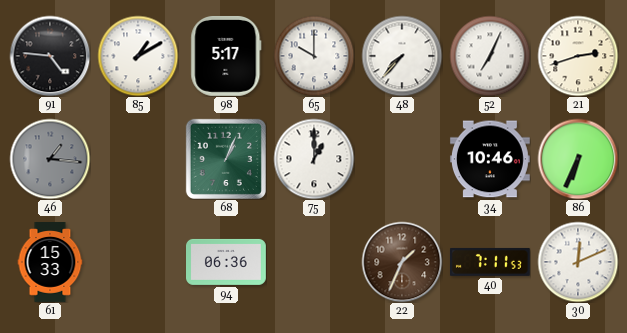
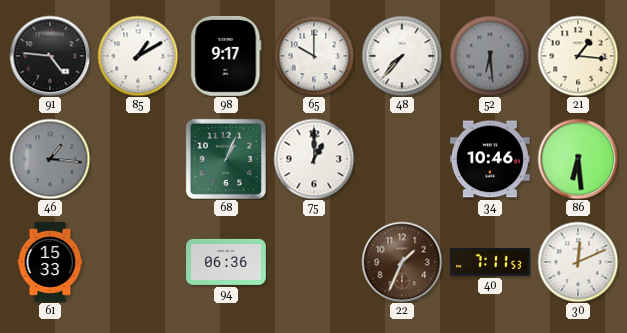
98: 5:17 -> 9:17
52: 7:04 -> 6:29
52 dial: white -> grey
21: 2:42 -> 1:16
86: 6:34 -> 6:29
